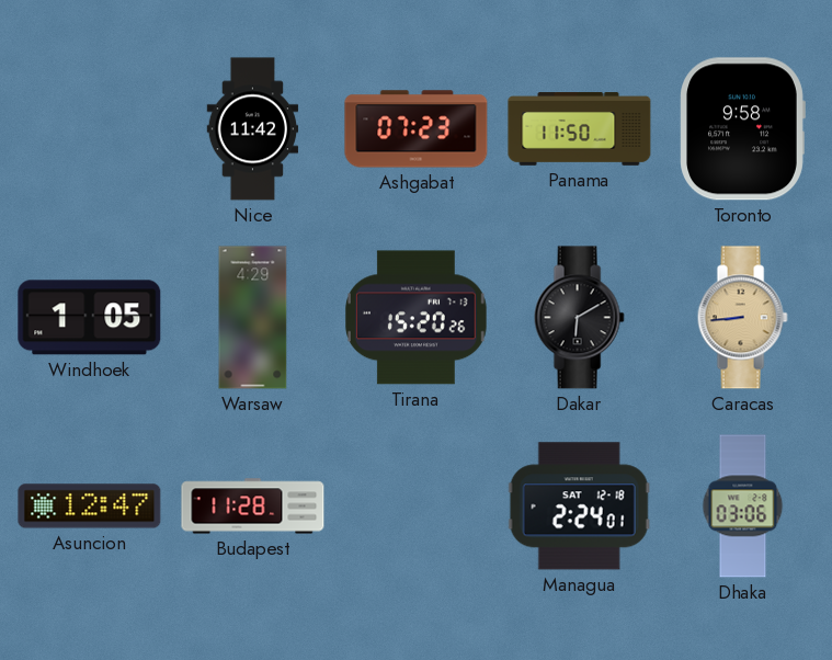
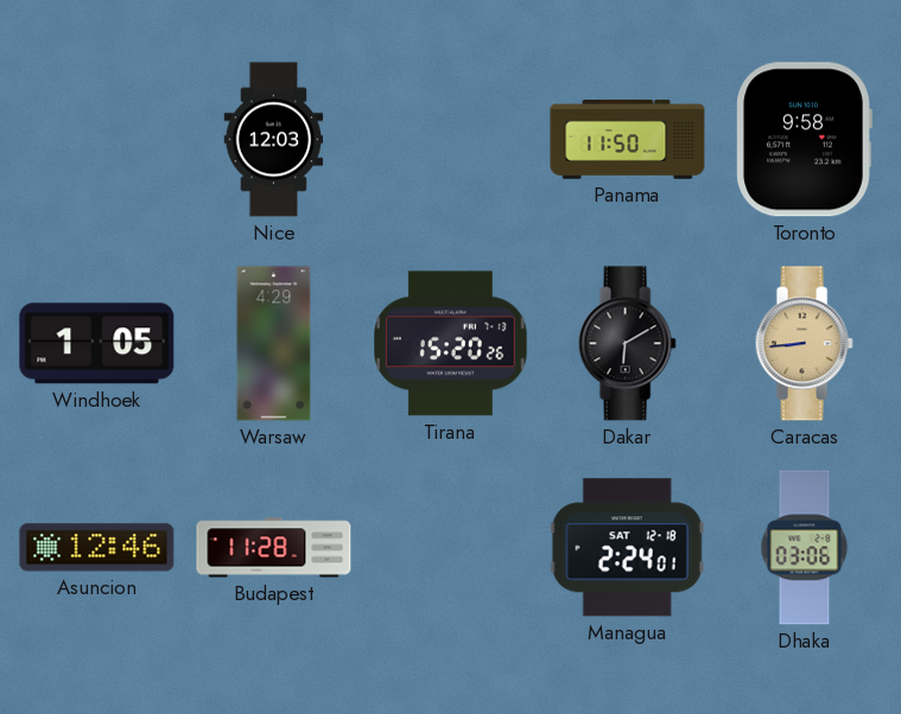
Nice: 11:42 -> 12:03
Ashgabat: 07:23 -> none
Asuncion: 12:47 -> 12:46
